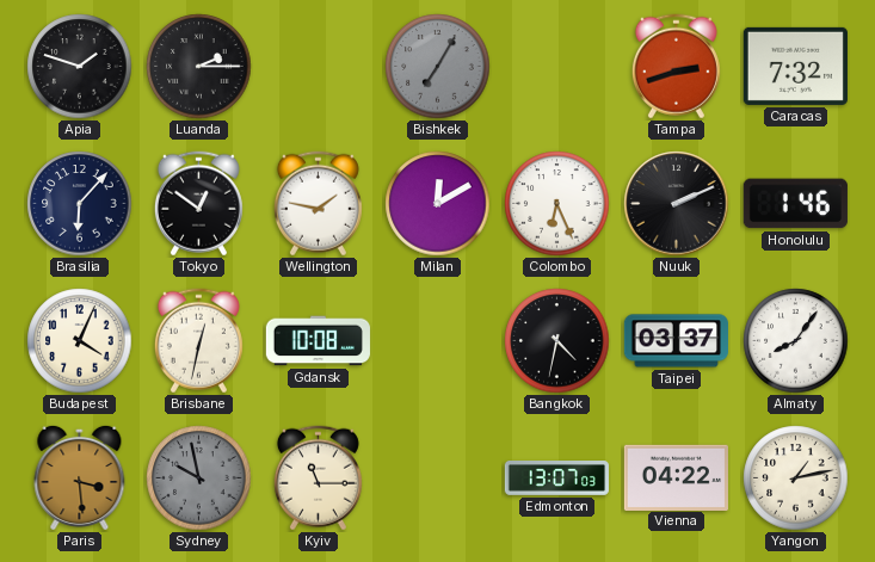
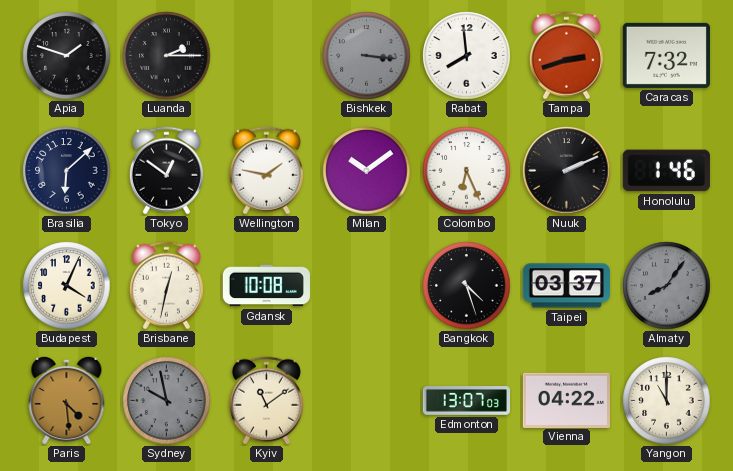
Bishkek: 7:05 -> 3:16
Rabat: none -> 7:59
Brasilia: 6:07 -> 6:08
Milan: 12:10 -> 10:09
Bangkok: 4:32 -> 4:27
Almaty dial: white -> grey
Paris: 3:29 -> 4:29
Kyiv: 11:15 -> 11:09
Yangon: 1:13 -> 11:00
